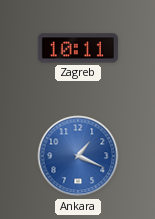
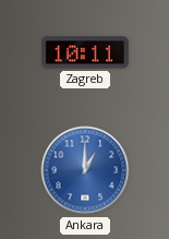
Ankara: 1:19 -> 1:00
